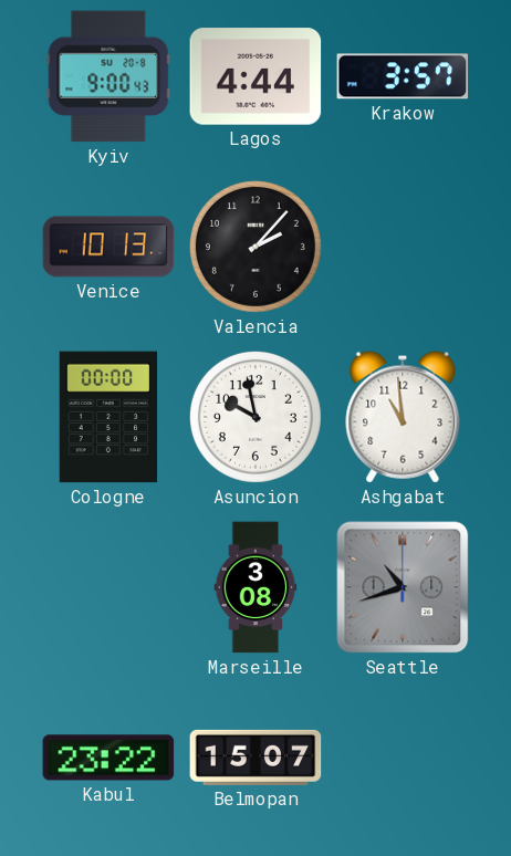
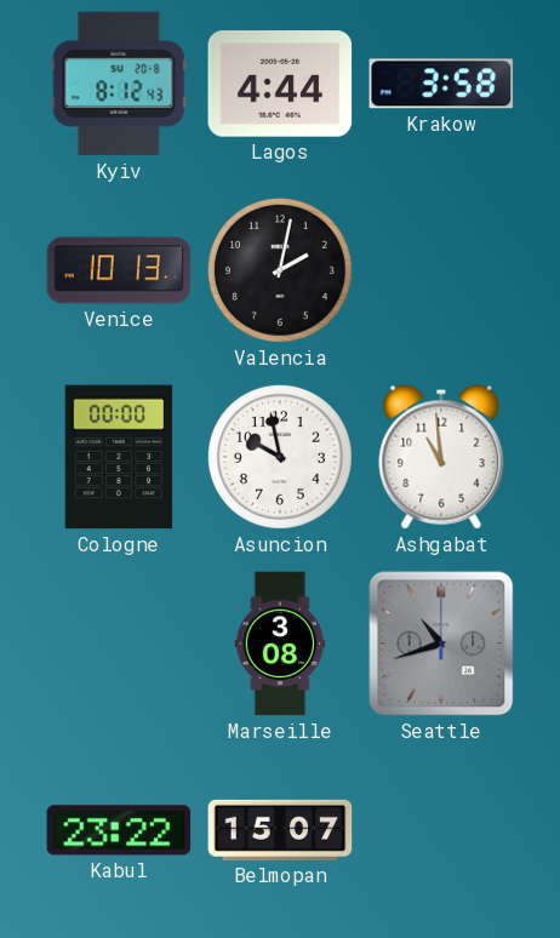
Kyiv: 9:00 -> 8:12
Krakow: 3:57 -> 3:58
Valencia: 2:07 -> 2:02
